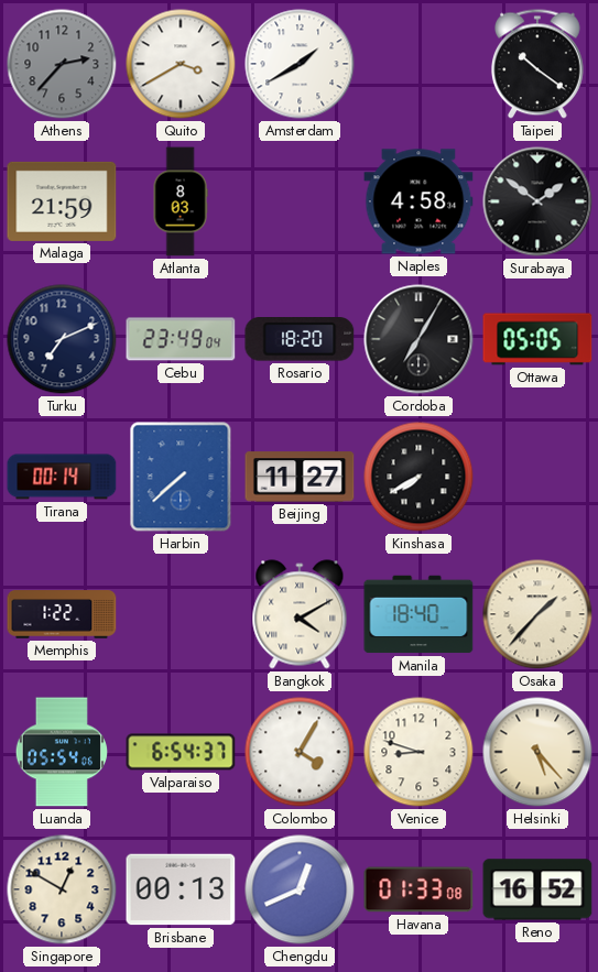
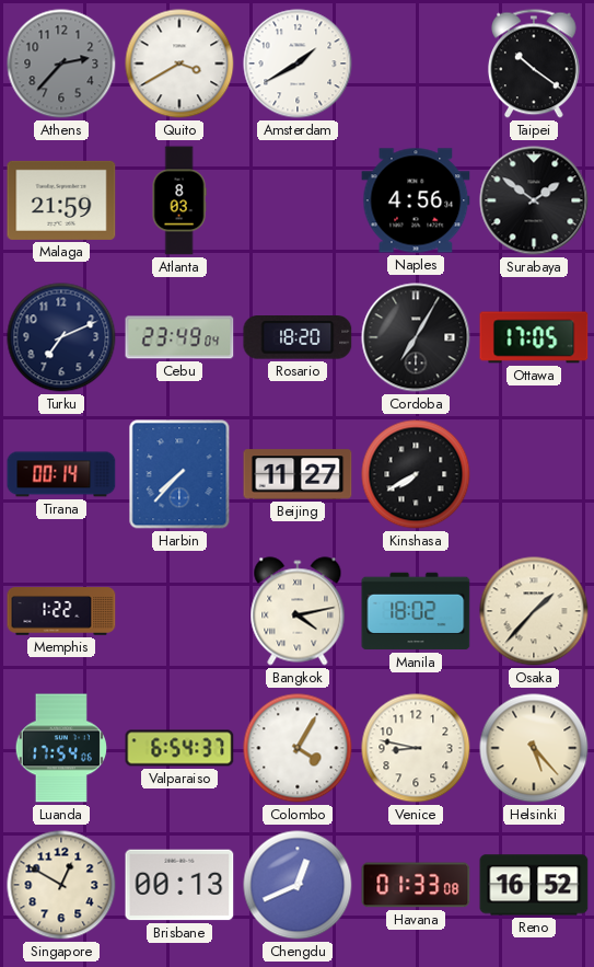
Naples: 4:58 -> 4:56
Ottawa: 05:05 -> 17:05
Harbin: 7:38 -> 7:37
Bangkok: 4:10 -> 4:13
Manila: 18:40 -> 18:02
Luanda: 05:54 -> 17:54
Venice: 8:48 -> 8:47
